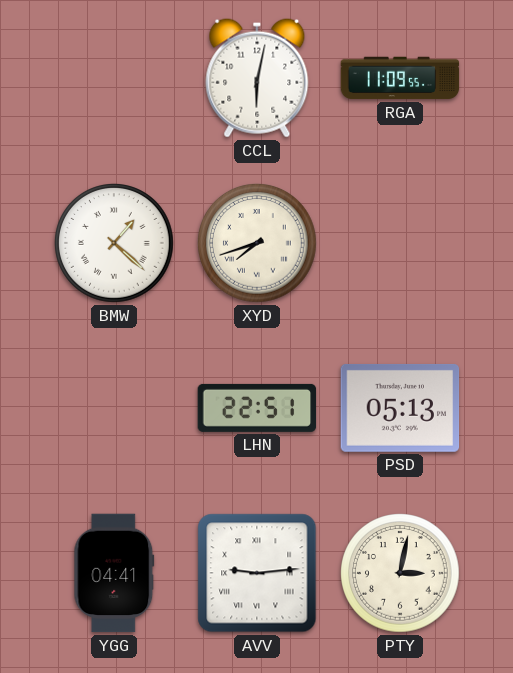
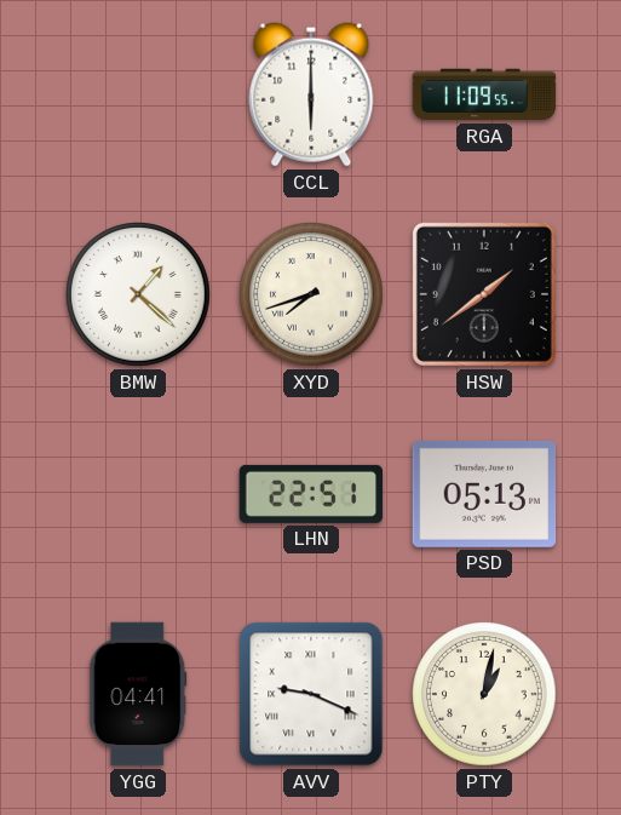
CCL: 6:02 -> 6:00
HSW: none -> 1:39
AVV: 9:14 -> 9:19
PTY: 3:02 -> 1:02
